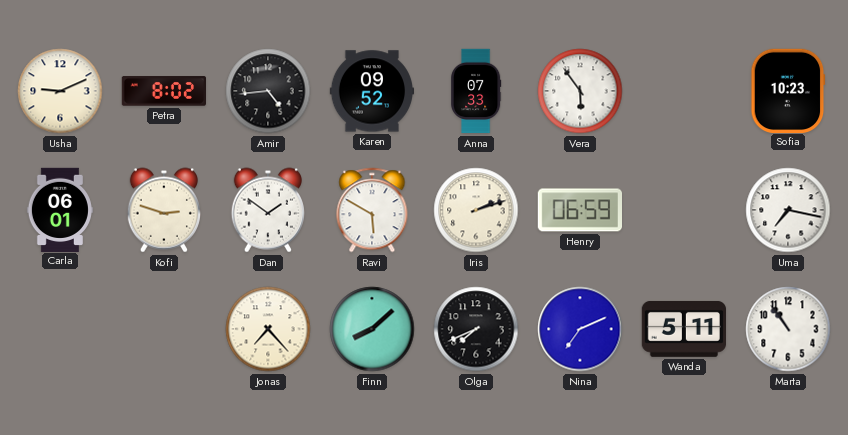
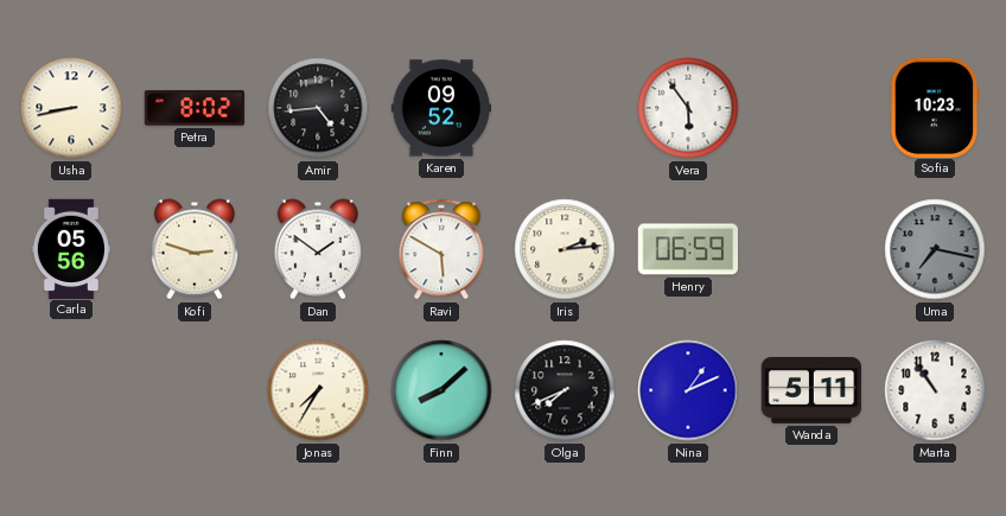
Usha: 9:11 -> 8:43
Anna: 07:33 -> none
Carla: 06:01 -> 05:56
Iris: 2:12 -> 2:14
Uma dial: white -> grey
Jonas: 7:23 -> 7:35
Nina: 7:11 -> 1:11
